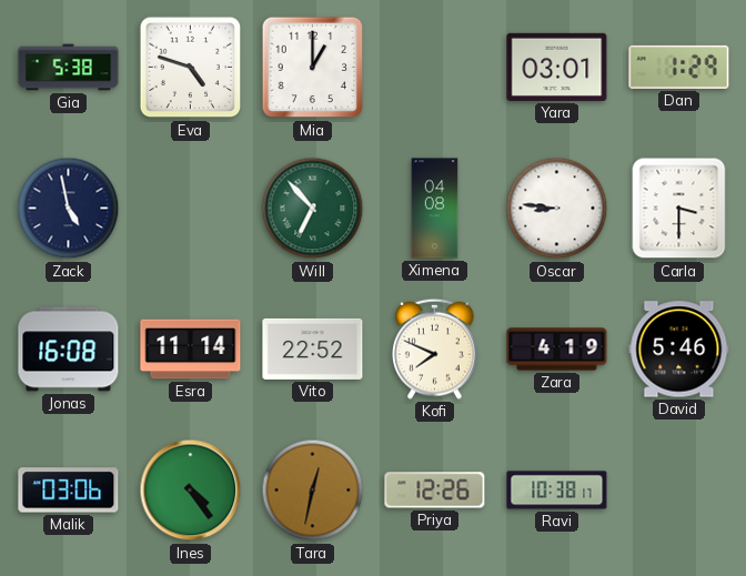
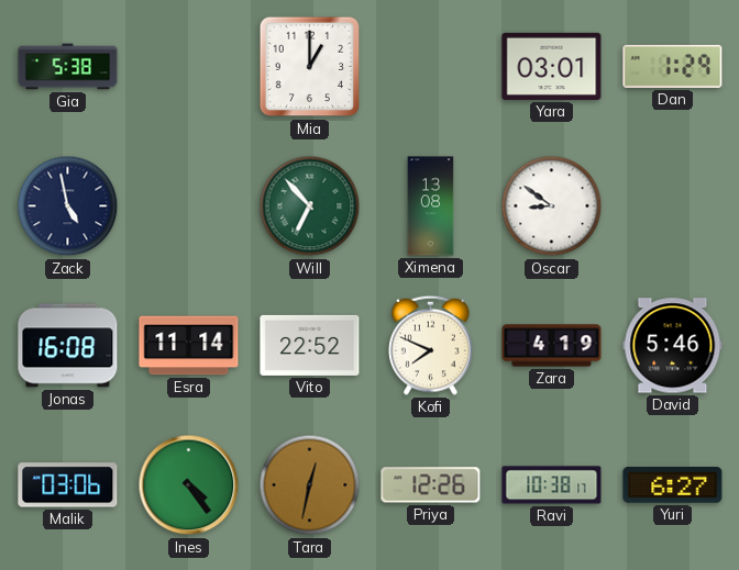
Eva: 4:48 -> none
Ximena: 04:08 -> 13:08
Oscar: 8:46 -> 8:51
Carla: 3:30 -> none
Yuri: none -> 6:27
